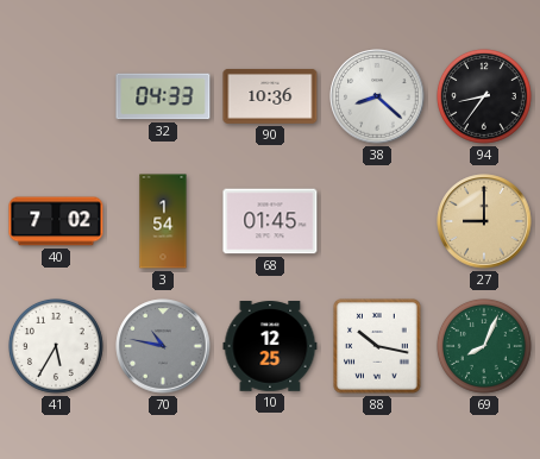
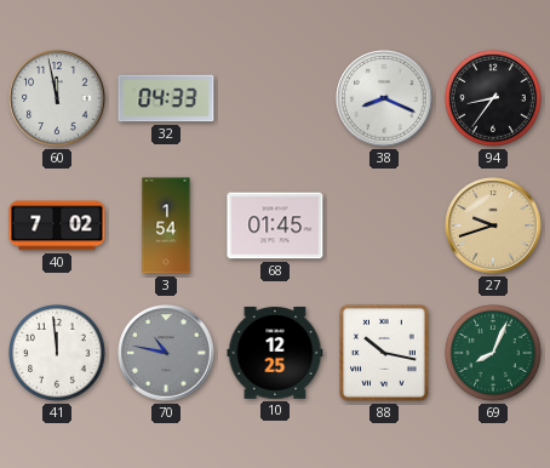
60: none -> 11:58
90: 10:36 -> none
38: 8:22 -> 8:19
27: 9:00 -> 9:42
41: 5:35 -> 11:59
